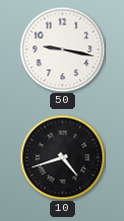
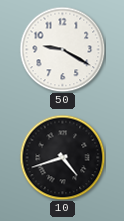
50: 9:17 -> 9:20
